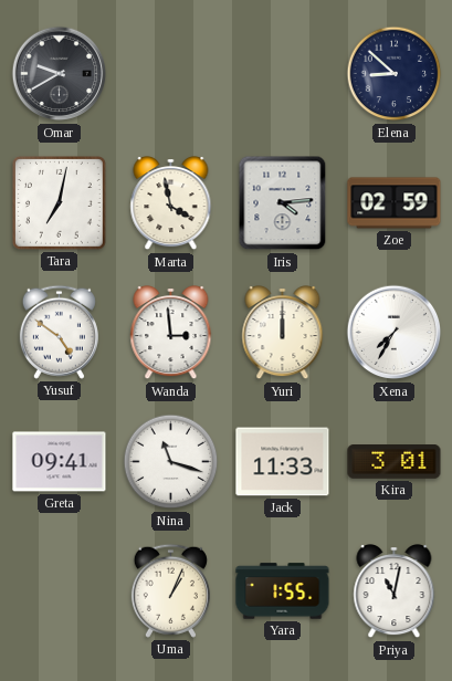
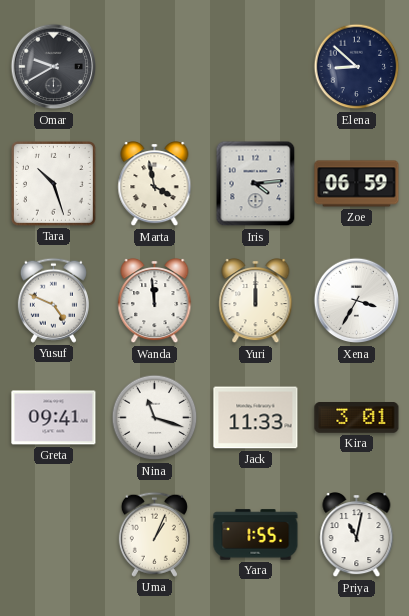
Tara: 7:02 -> 10:27
Zoe: 02:59 -> 06:59
Yusuf: 4:51 -> 4:49
Wanda: 2:59 -> 11:59
Xena: 7:35 -> 3:35
